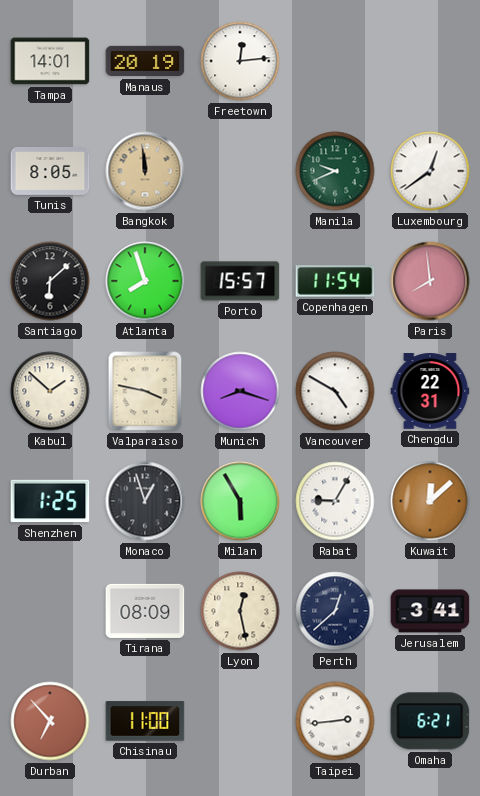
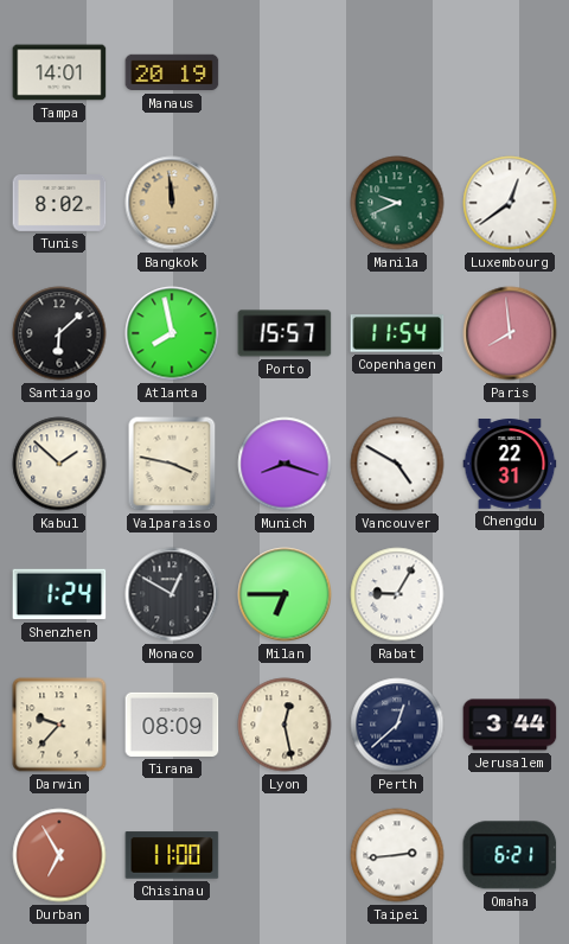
Freetown: 12:14 -> none
Tunis: 8:05 -> 8:02
Atlanta: 7:57 -> 7:58
Shenzhen: 1:25 -> 1:24
Monaco: 12:57 -> 12:50
Milan: 5:55 -> 6:45
Kuwait: 12:08 -> none
Darwin: none -> 9:37
Jerusalem: 3:41 -> 3:44
Durban: 6:53 -> 6:55
